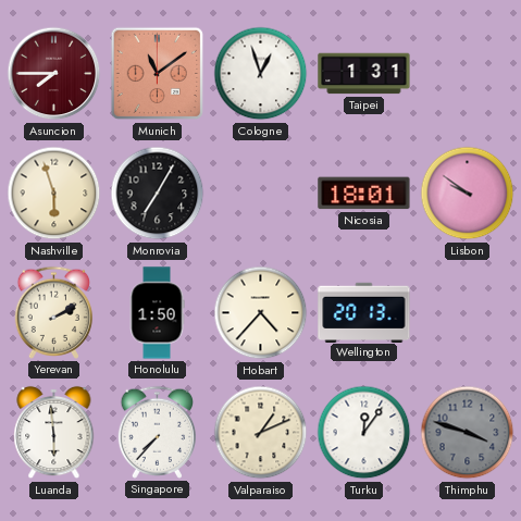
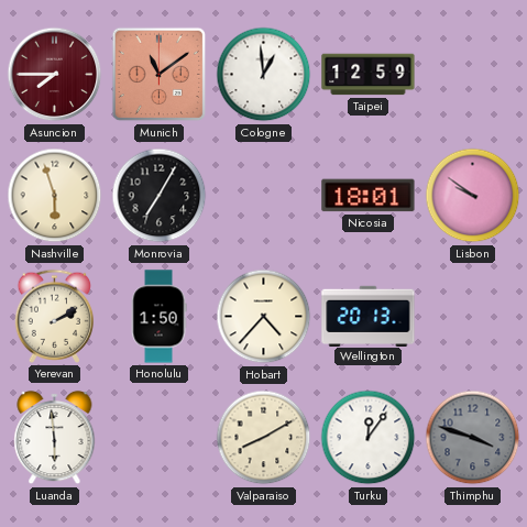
Cologne: 12:57 -> 12:59
Taipei: 1:31 -> 12:59
Singapore: 7:37 -> none
Valparaiso: 1:11 -> 8:10
